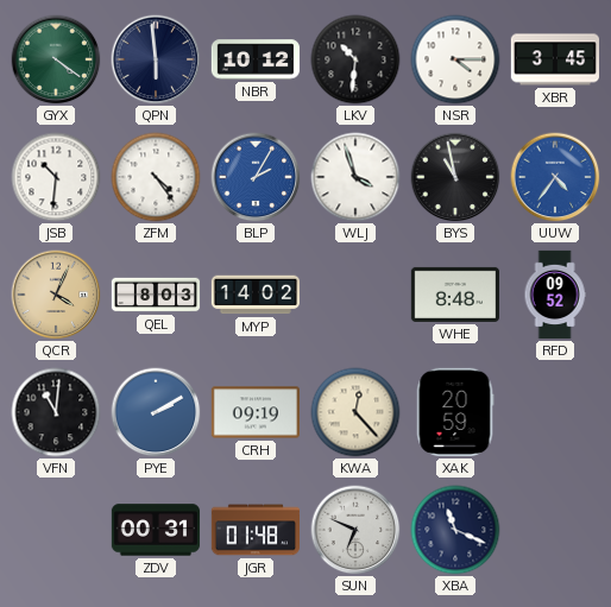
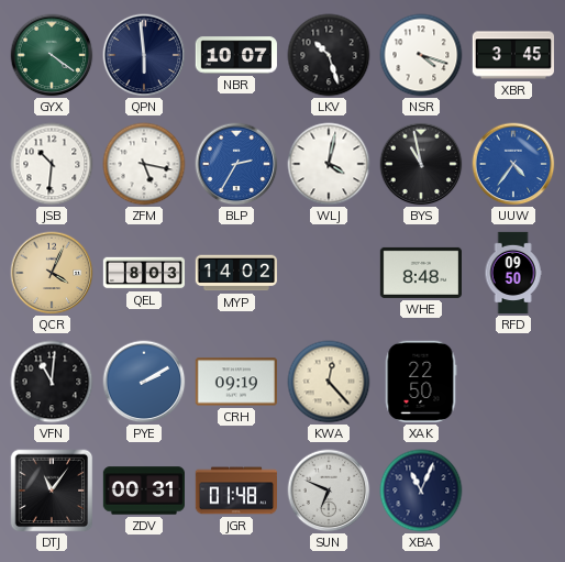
NBR: 10:12 -> 10:07
LKV: 10:31 -> 10:27
NSR: 4:15 -> 4:18
ZFM: 4:24 -> 5:17
BLP: 2:05 -> 2:35
WLJ: 3:57 -> 4:02
RFD: 09:52 -> 09:50
XAK: 20:59 -> 22:50
DTJ: none -> 11:06
XBA: 11:19 -> 11:04
